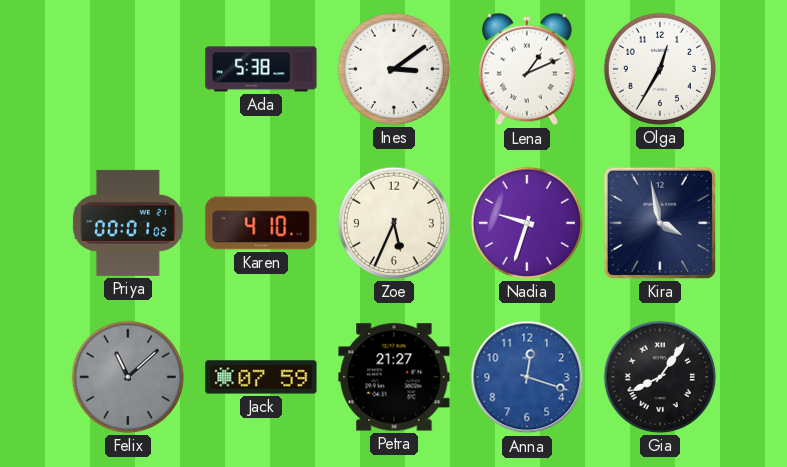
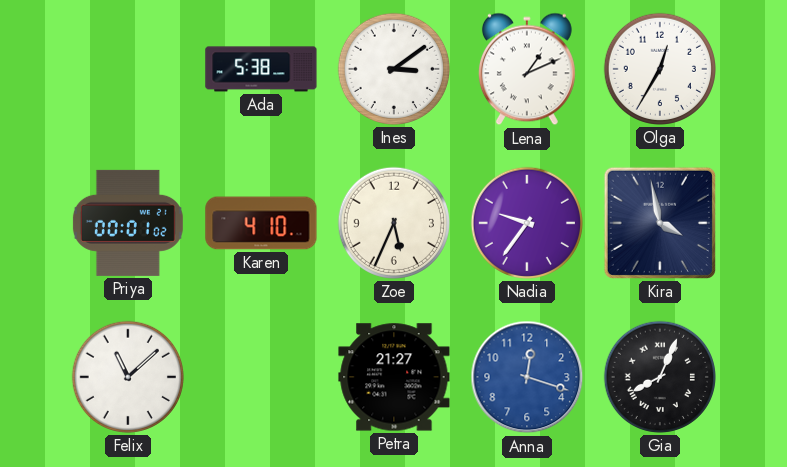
Nadia: 9:33 -> 9:36
Felix dial: grey -> white
Jack: 07:59 -> none
Gia: 8:06 -> 8:04
